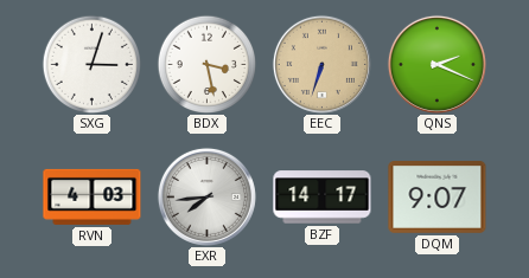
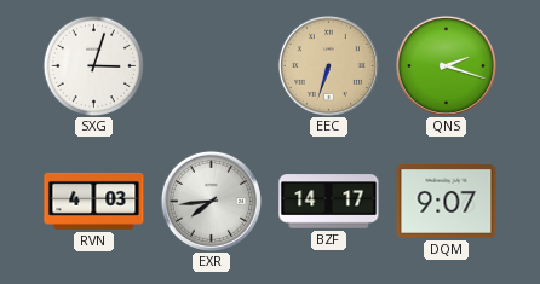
BDX: 3:28 -> none
QNS: 2:19 -> 2:18
